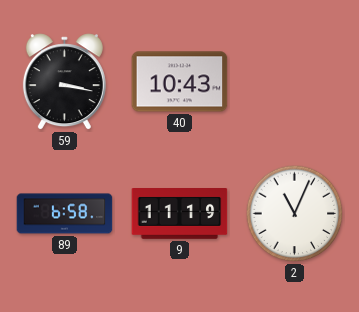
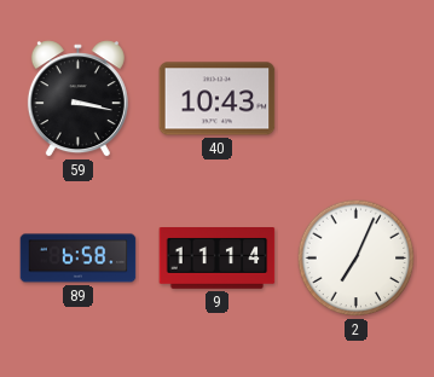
9: 11:19 -> 11:14
2: 11:04 -> 7:04
